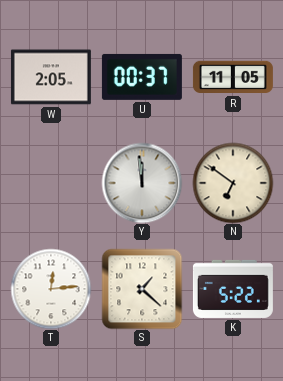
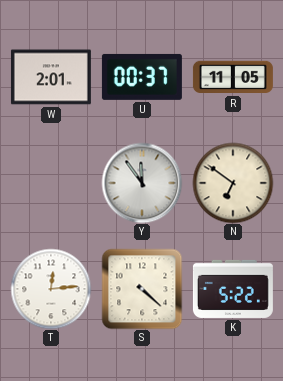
W: 2:05 -> 2:01
Y: 11:59 -> 11:54
S: 1:22 -> 4:22
